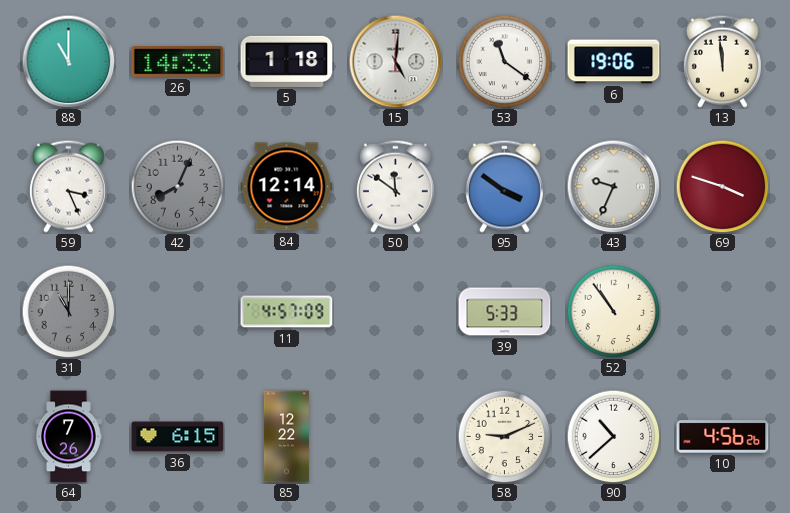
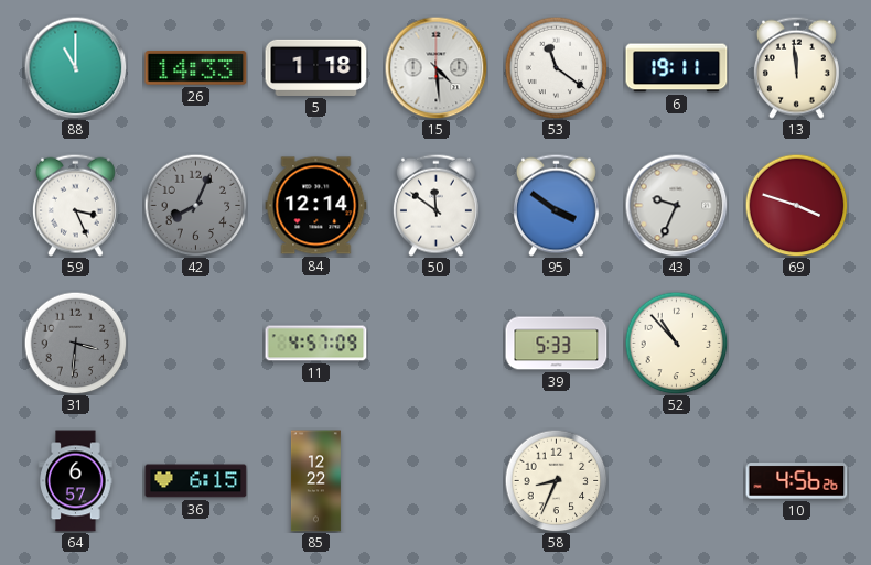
15: 5:01 -> 4:29
6: 19:06 -> 19:11
31: 11:00 -> 3:31
52: 10:54 -> 10:53
64: 7:26 -> 6:57
58: 9:11 -> 8:34
90: 10:38 -> none
